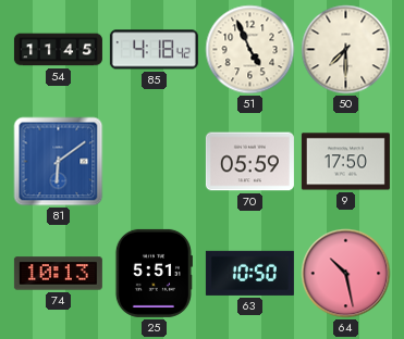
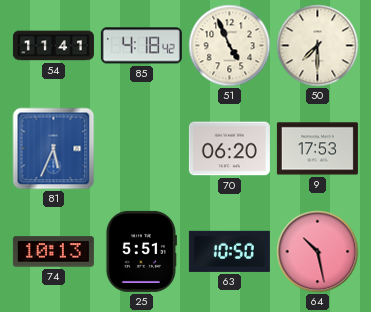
54: 11:45 -> 11:41
81: 6:09 -> 5:34
70: 05:59 -> 06:20
9: 17:50 -> 17:53
